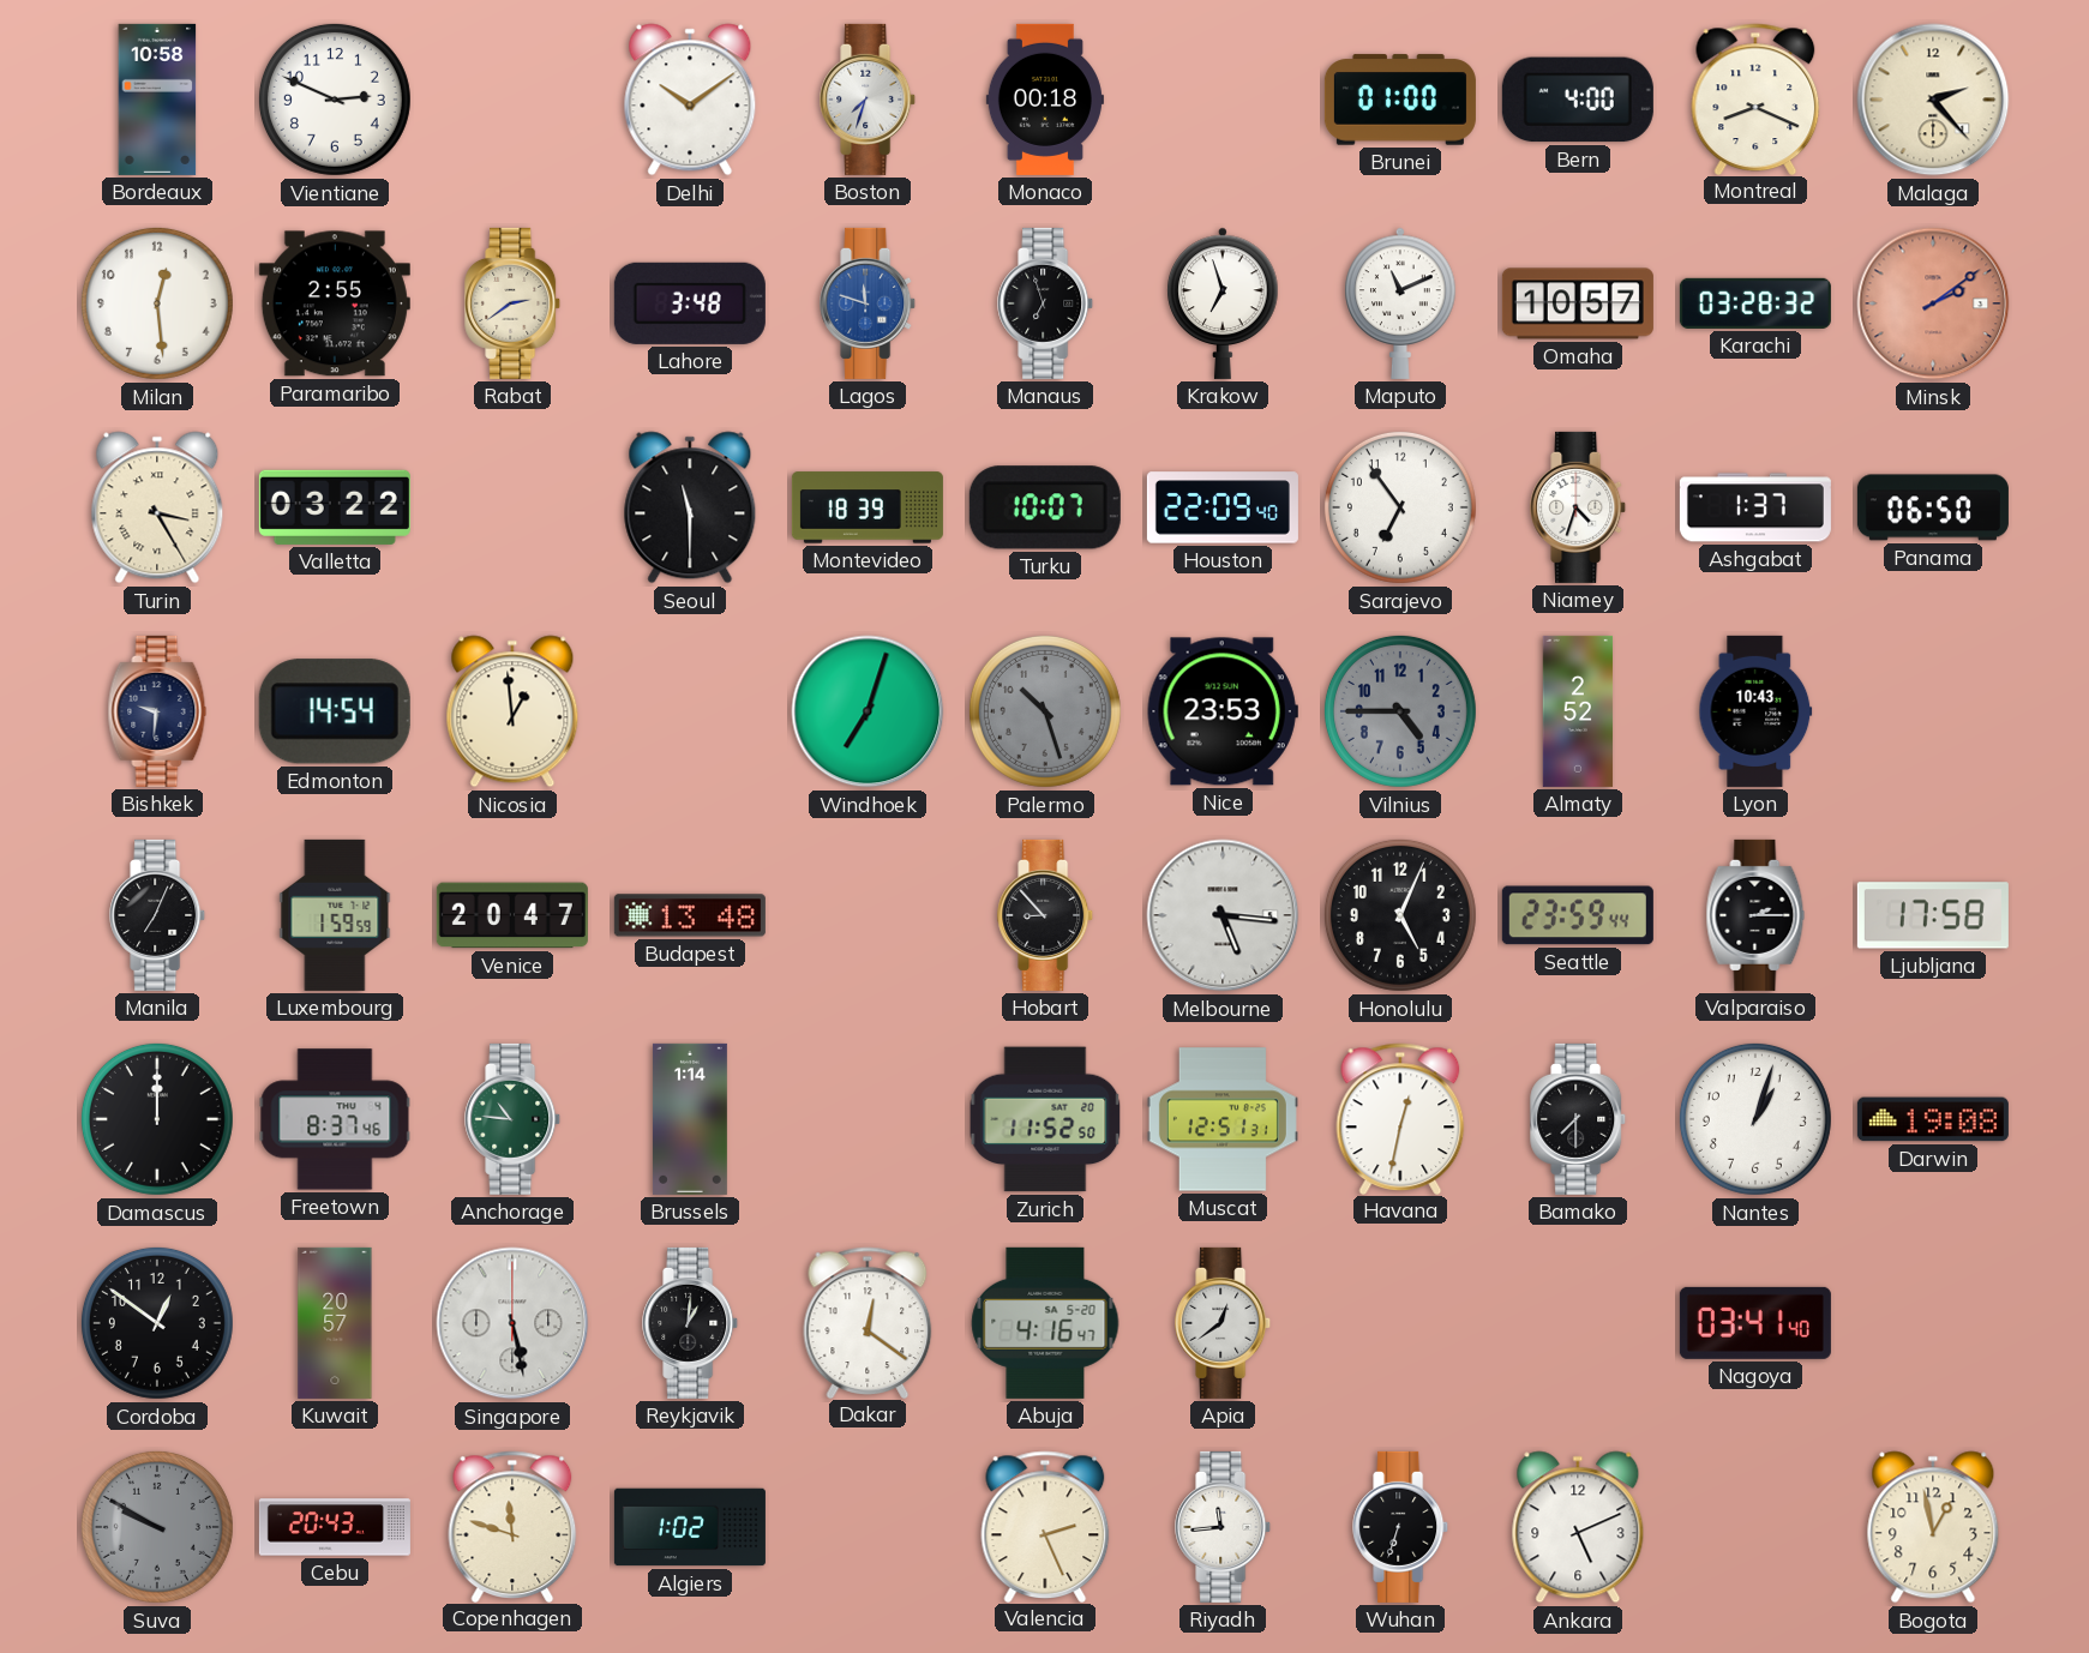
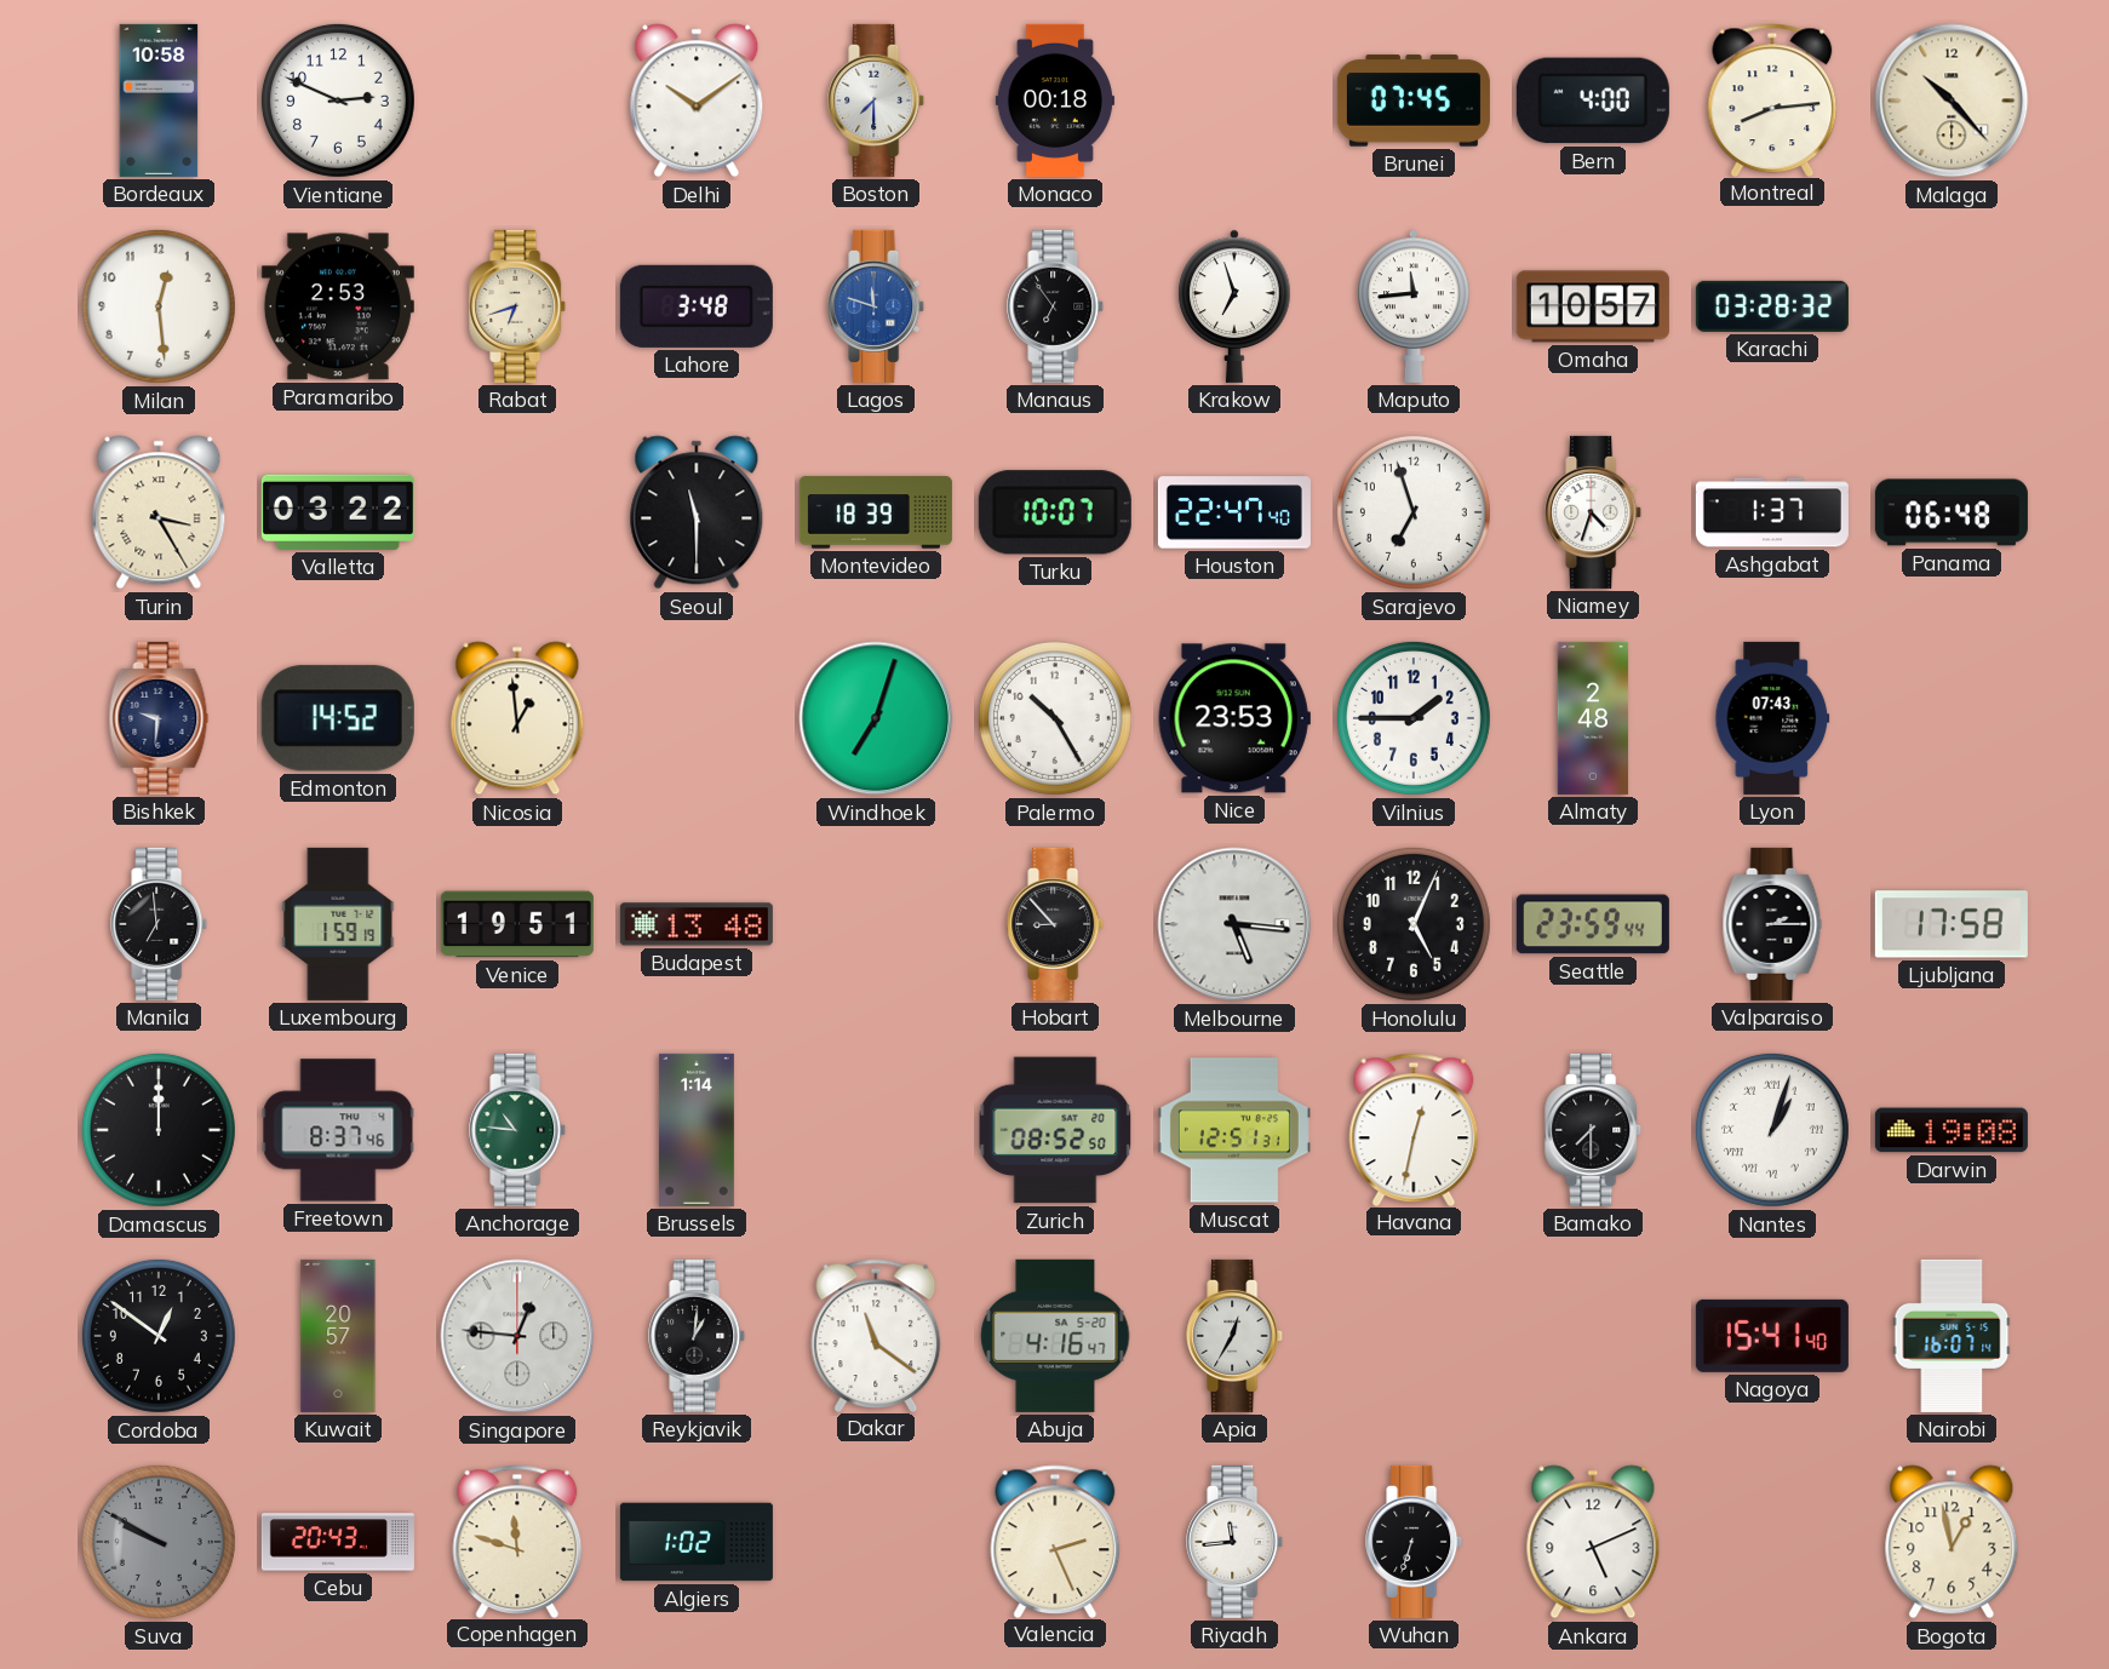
Boston: 7:33 -> 7:30
Brunei: 01:00 -> 07:45
Montreal: 8:19 -> 8:14
Malaga: 2:23 -> 10:23
Paramaribo: 2:55 -> 2:53
Rabat: 2:39 -> 6:42
Manaus: 6:57 -> 6:54
Maputo: 11:11 -> 11:44
Minsk: 2:09 -> none
Houston: 22:09 -> 22:47
Sarajevo: 6:54 -> 6:57
Panama: 06:50 -> 06:48
Edmonton: 14:54 -> 14:52
Palermo: 10:27 -> 10:25
Palermo dial: grey -> white
Vilnius: 4:45 -> 1:45
Vilnius dial: grey -> white
Almaty: 2:52 -> 2:48
Lyon: 10:43 -> 07:43
Manila: 7:04 -> 6:59
Luxembourg: 1:59:59 -> 1:59:19
Venice: 20:47 -> 19:51
Zurich: 11:52 -> 08:52
Nantes numerals: Arabic -> Roman
Singapore: 5:28 -> 12:46
Dakar: 12:21 -> 11:21
Apia: 12:39 -> 12:35
Nagoya: 03:41 -> 15:41
Nairobi: none -> 16:07
